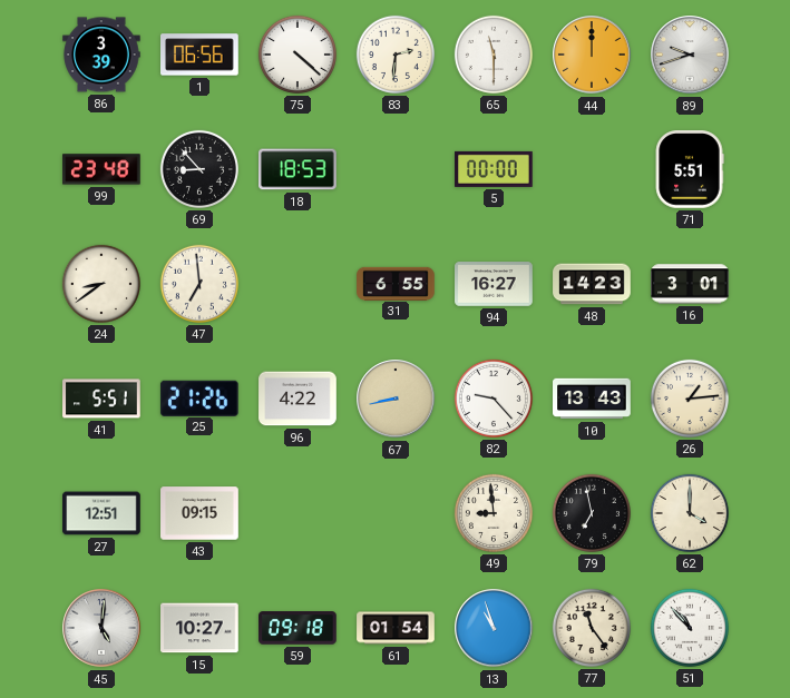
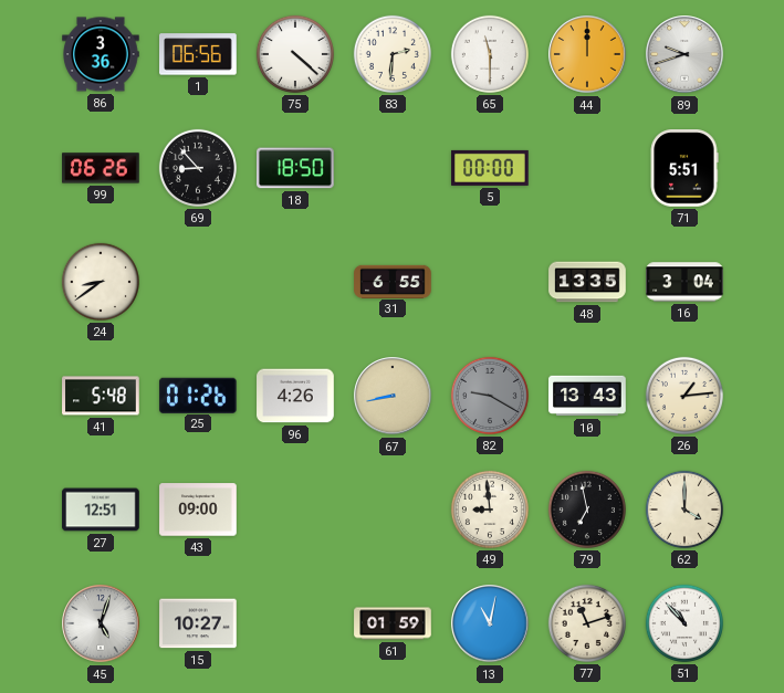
86: 3:39 -> 3:36
99: 23:48 -> 06:26
18: 18:53 -> 18:50
47: 6:59 -> none
94: 16:27 -> none
48: 14:23 -> 13:35
16: 3:01 -> 3:04
41: 5:51 -> 5:48
25: 21:26 -> 01:26
96: 4:22 -> 4:26
82: 9:23 -> 9:20
82 dial: white -> grey
43: 09:15 -> 09:00
45: 5:01 -> 5:03
59: 09:18 -> none
61: 01:54 -> 01:59
13: 10:57 -> 11:02
77: 11:24 -> 11:12
